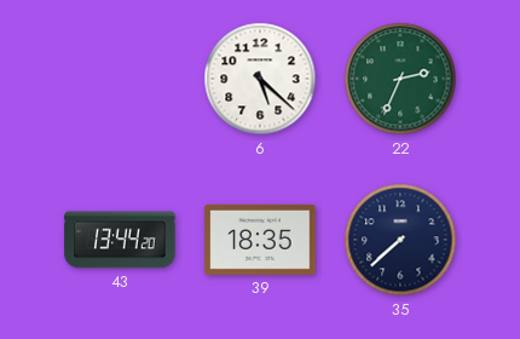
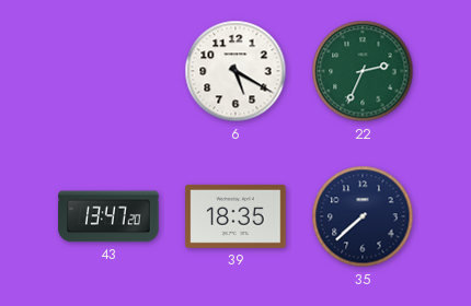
6: 5:22 -> 5:20
43: 13:44 -> 13:47
